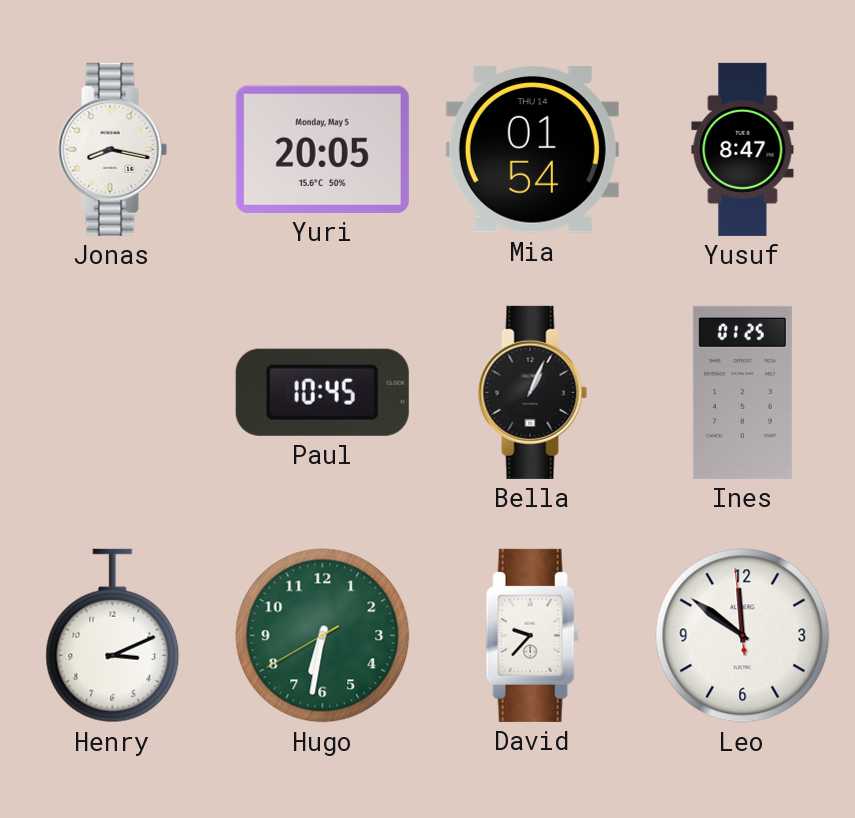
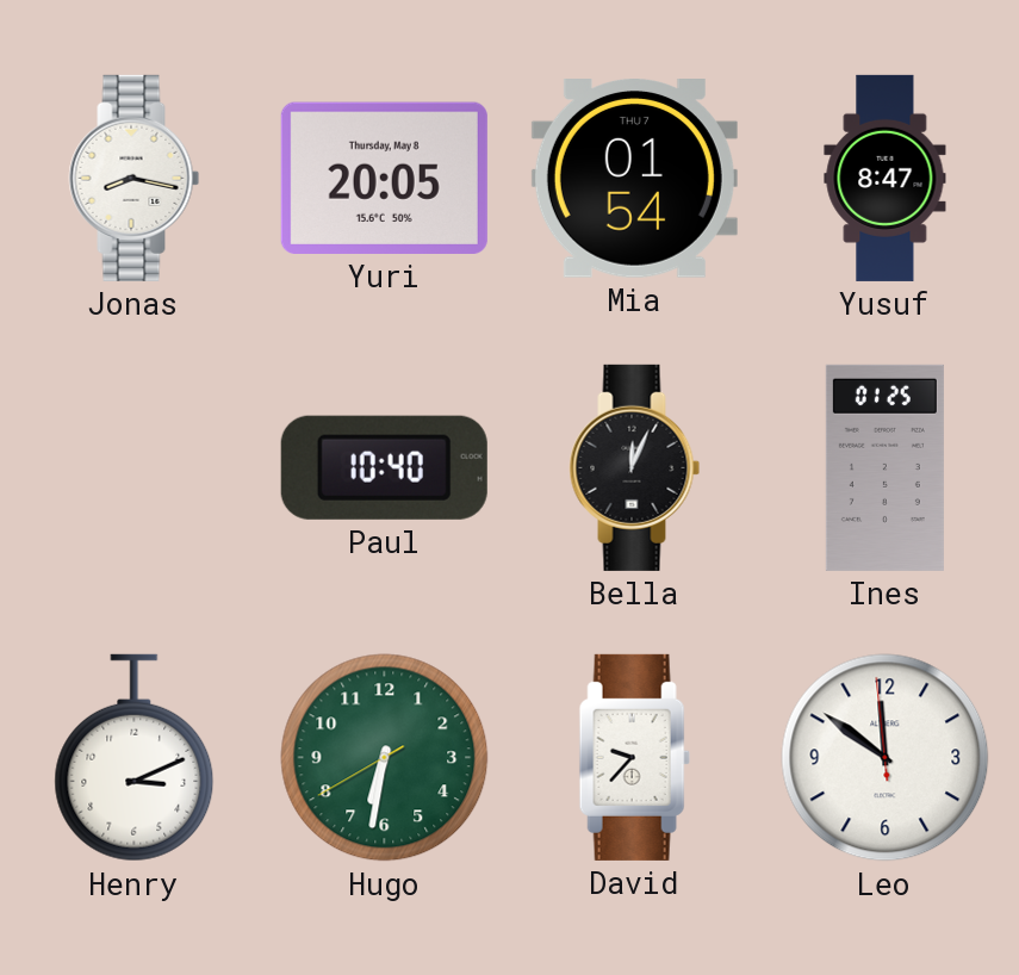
Yuri date: Monday, May 5 -> Thursday, May 8
Mia date: THU 14 -> THU 7
Paul: 10:45 -> 10:40
Bella: 1:04 -> 12:04
